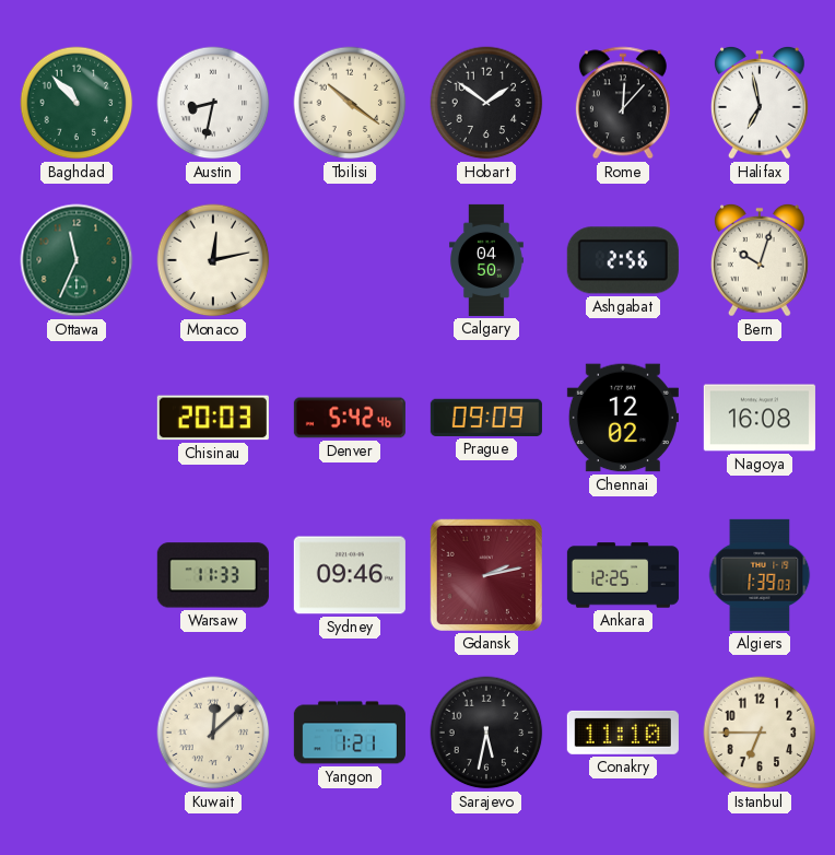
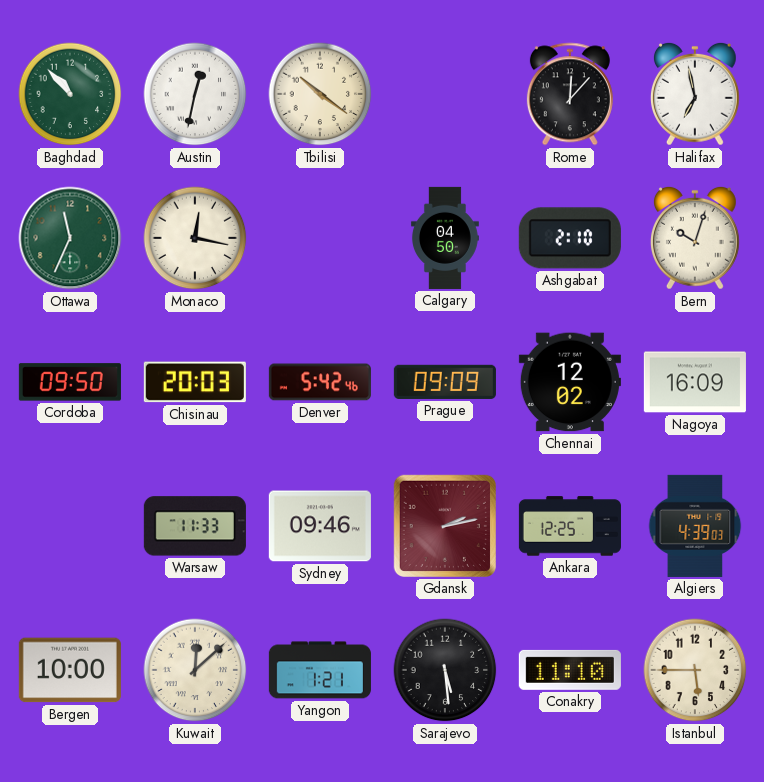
Austin: 8:32 -> 12:32
Hobart: 1:51 -> none
Monaco: 12:13 -> 12:17
Ashgabat: 2:56 -> 2:10
Cordoba: none -> 09:50
Nagoya: 16:08 -> 16:09
Algiers: 1:39 -> 4:39
Bergen: none -> 10:00
Sarajevo: 5:32 -> 5:29
Istanbul: 6:45 -> 5:45
